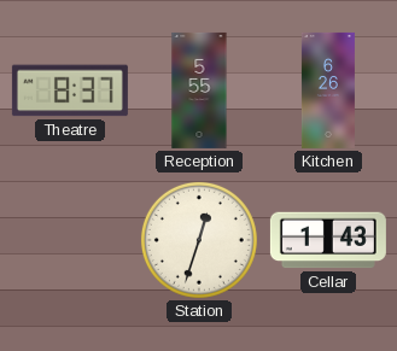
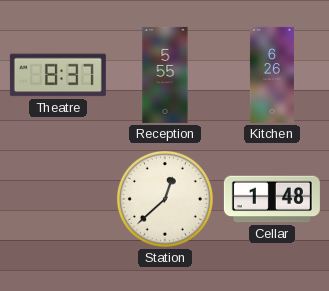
Station: 12:33 -> 12:38
Cellar: 1:43 -> 1:48
